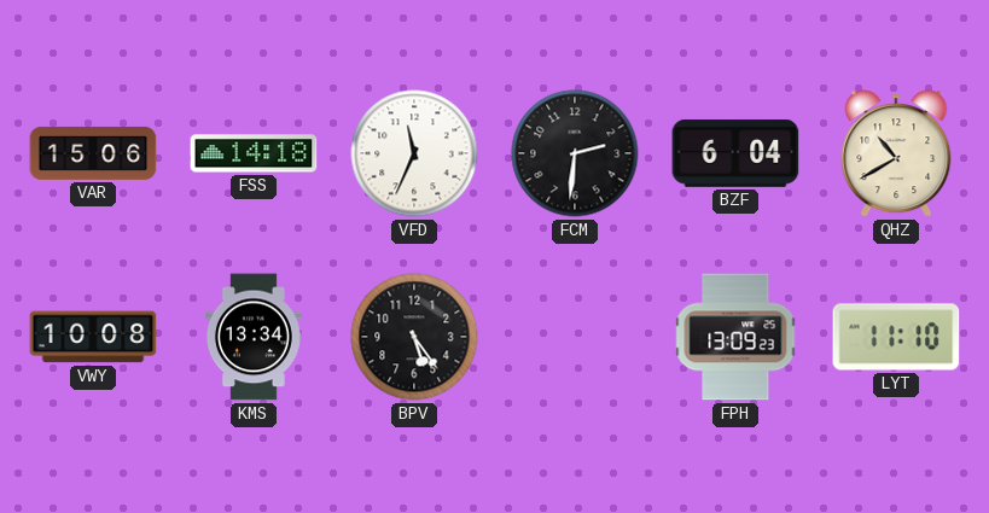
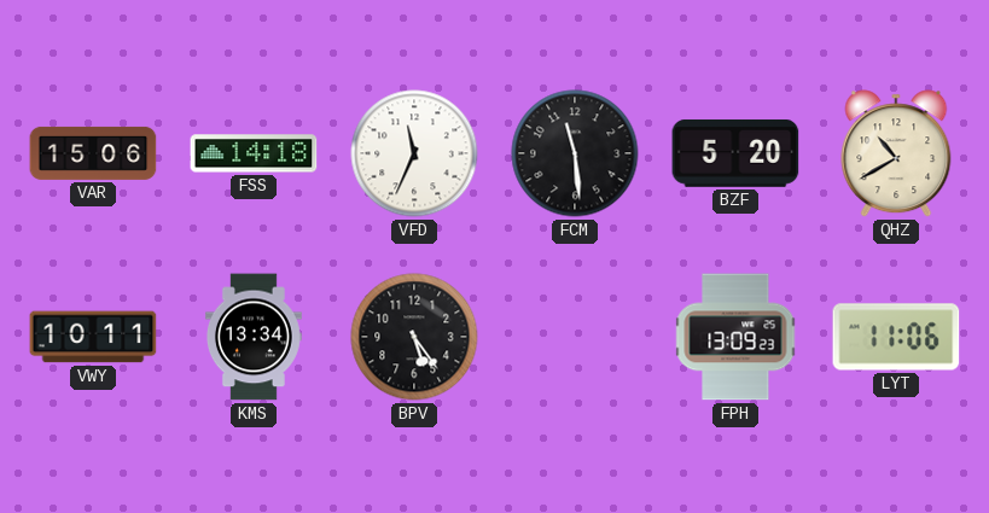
FCM: 2:31 -> 11:29
BZF: 6:04 -> 5:20
VWY: 10:08 -> 10:11
LYT: 11:10 -> 11:06
